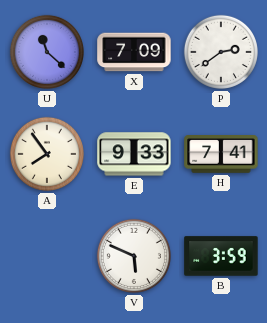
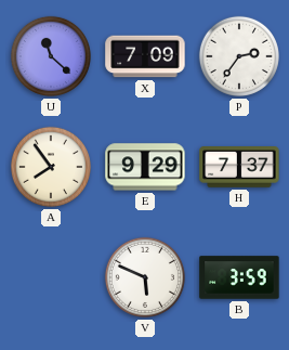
P: 2:39 -> 2:36
E: 9:33 -> 9:29
H: 7:41 -> 7:37
